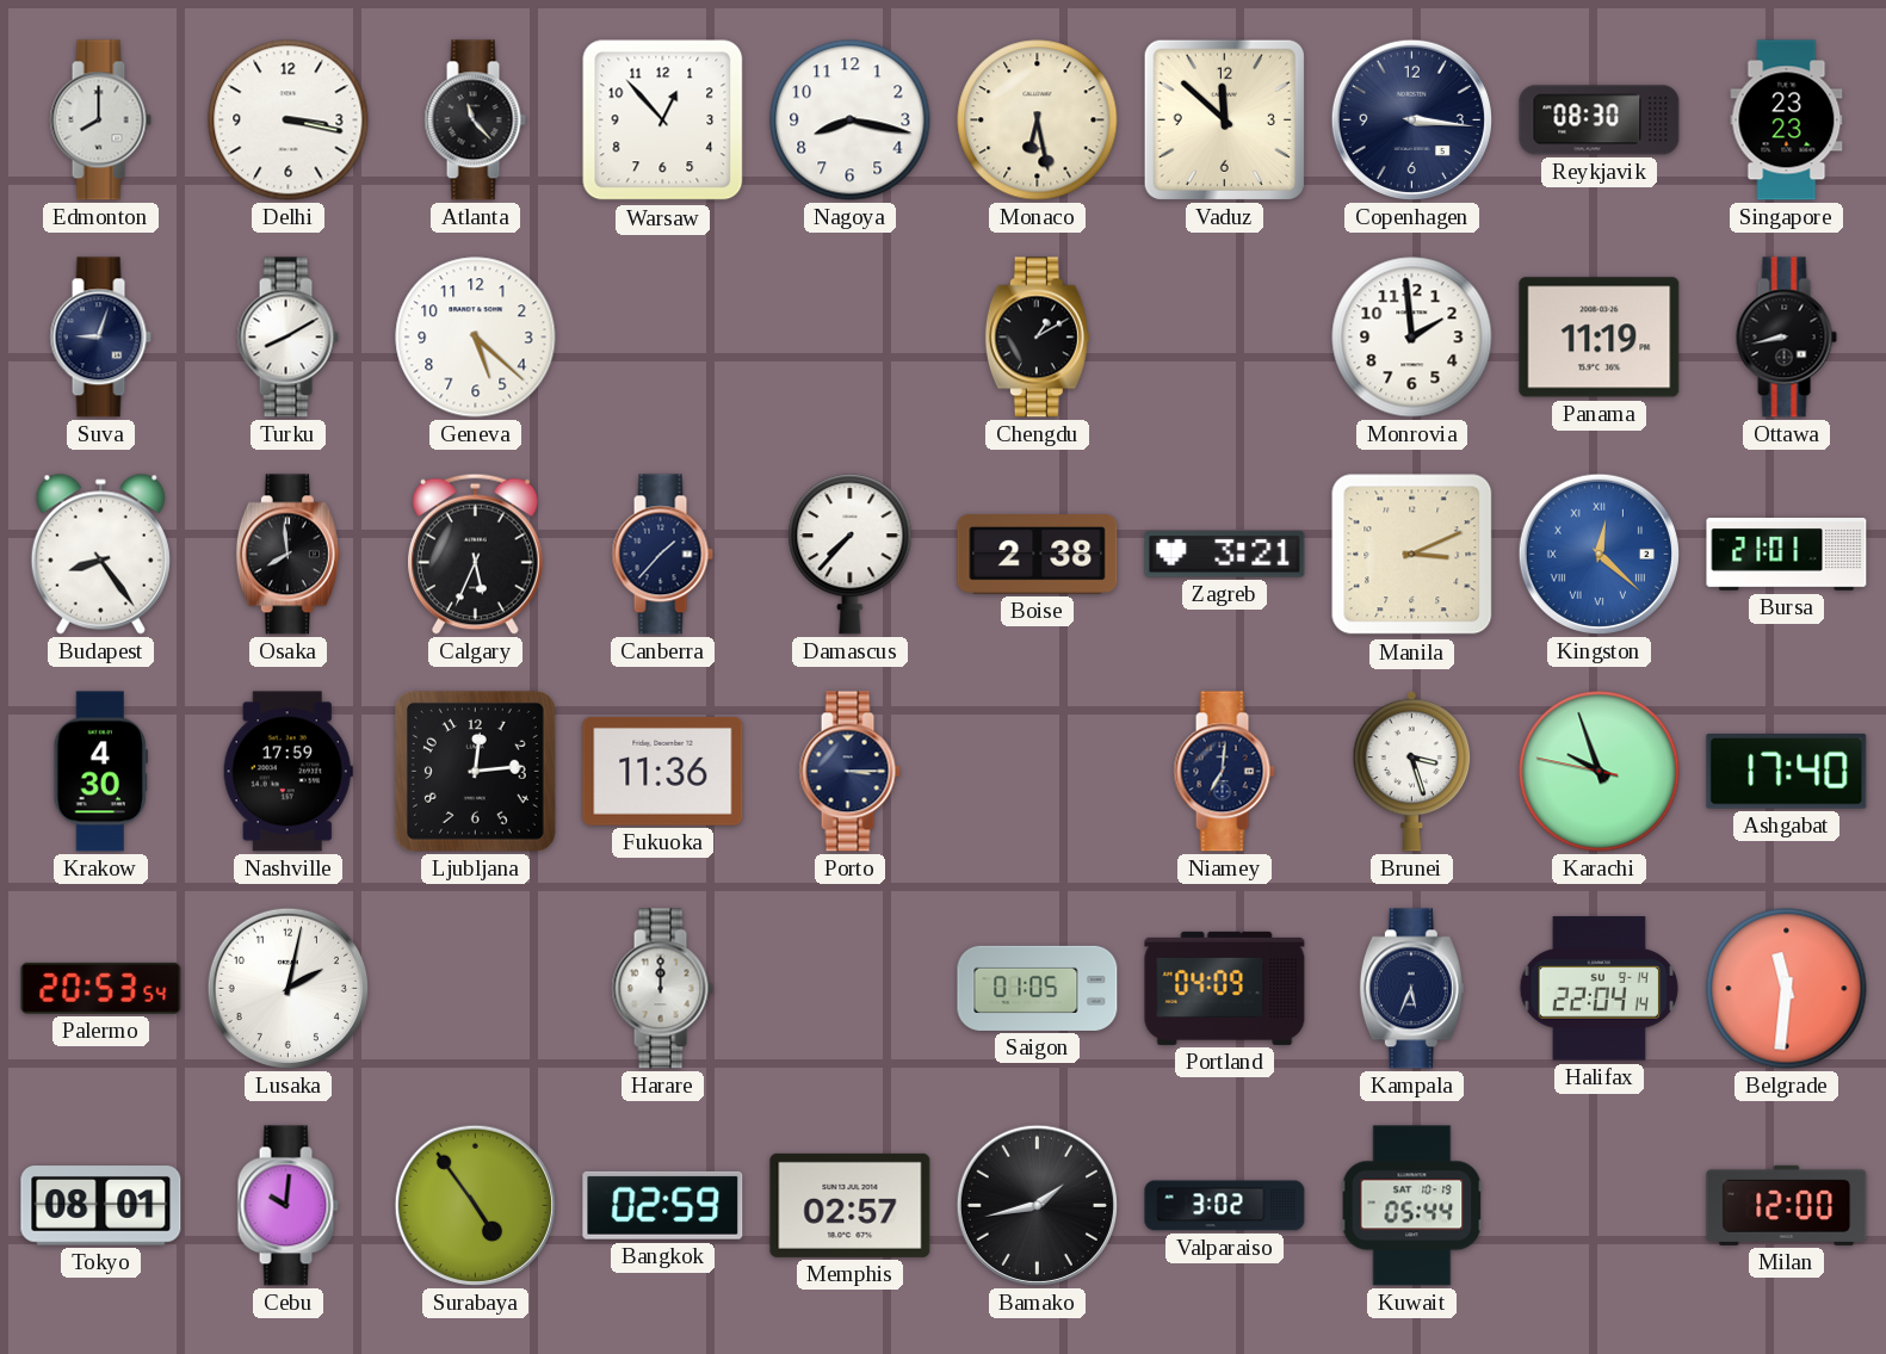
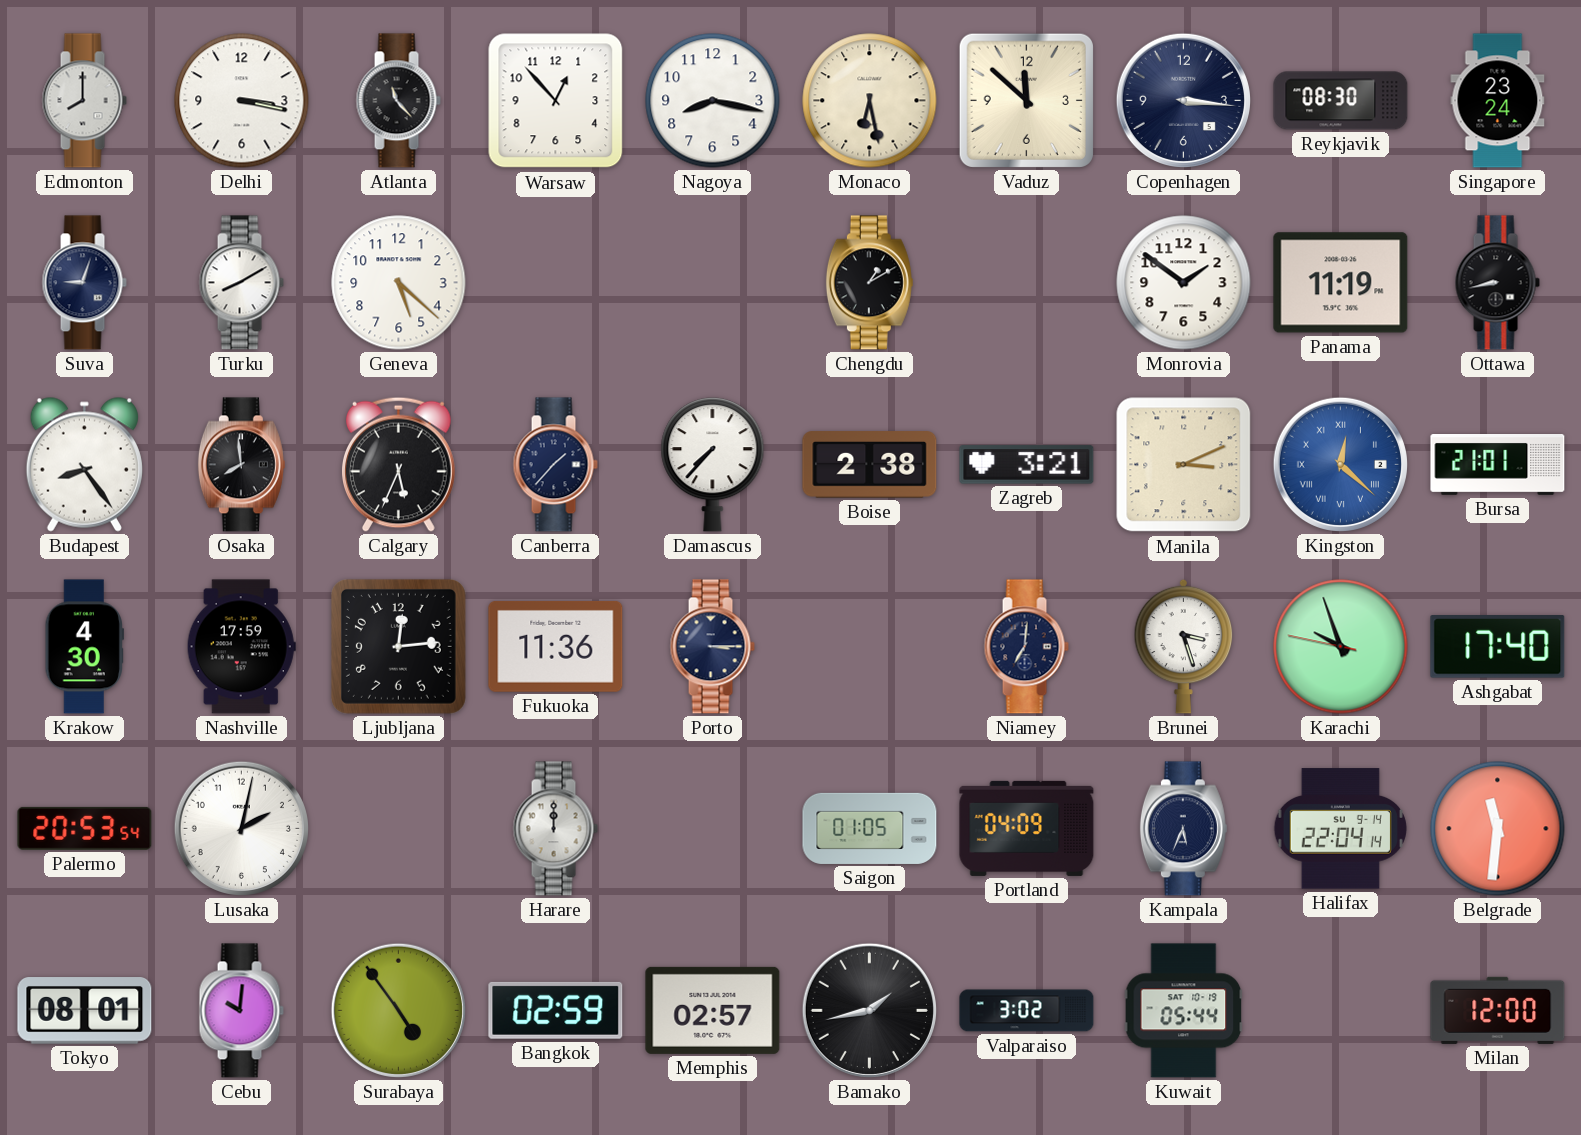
Singapore: 23:23 -> 23:24
Monrovia: 1:59 -> 1:51
